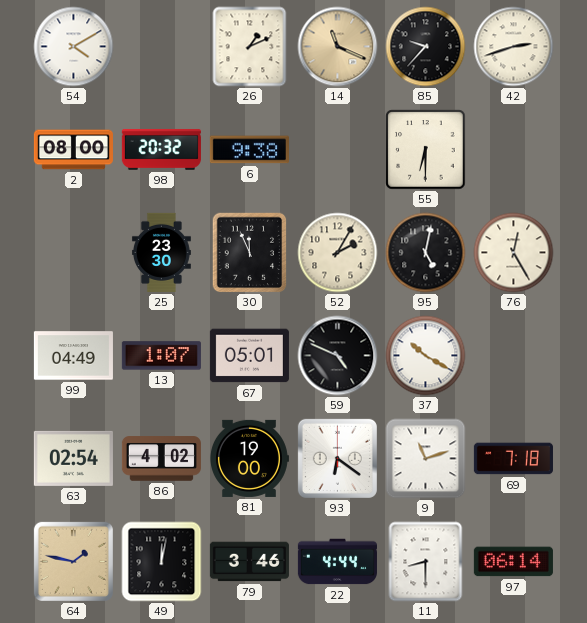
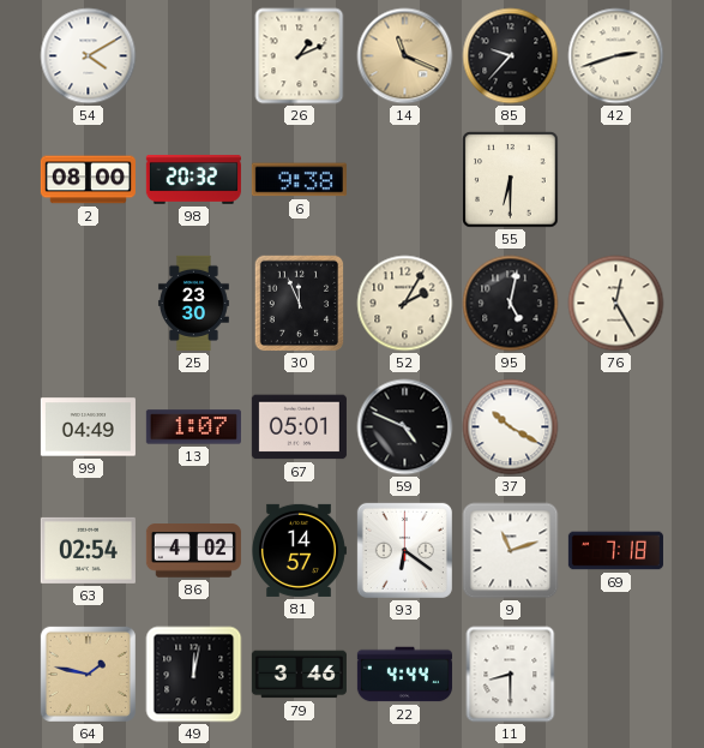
81: 19:00 -> 14:57
97: 06:14 -> none
